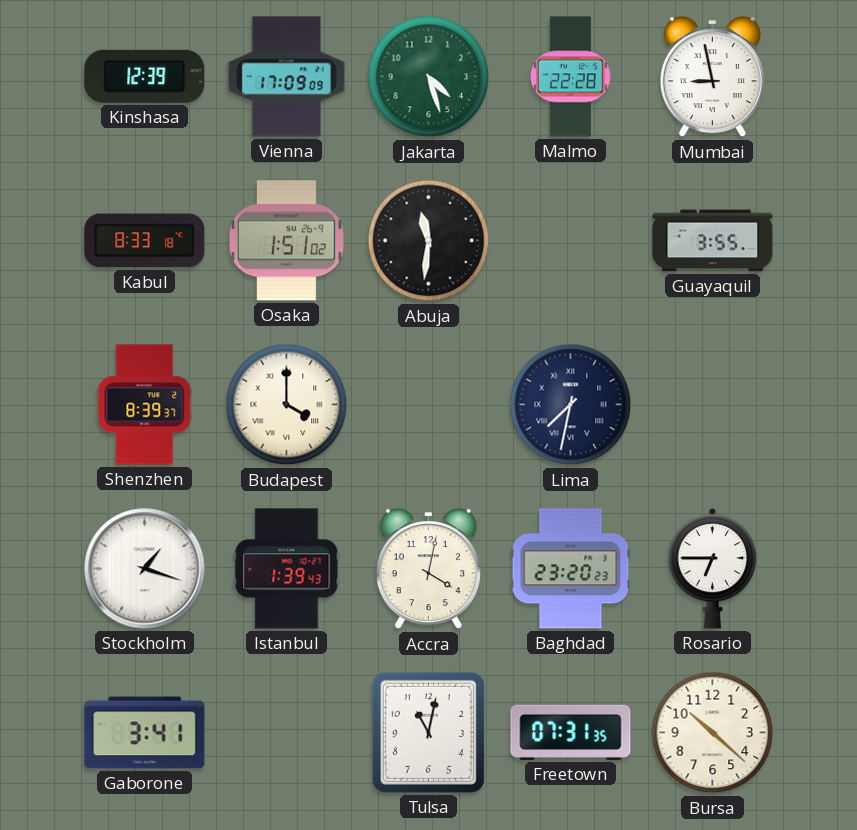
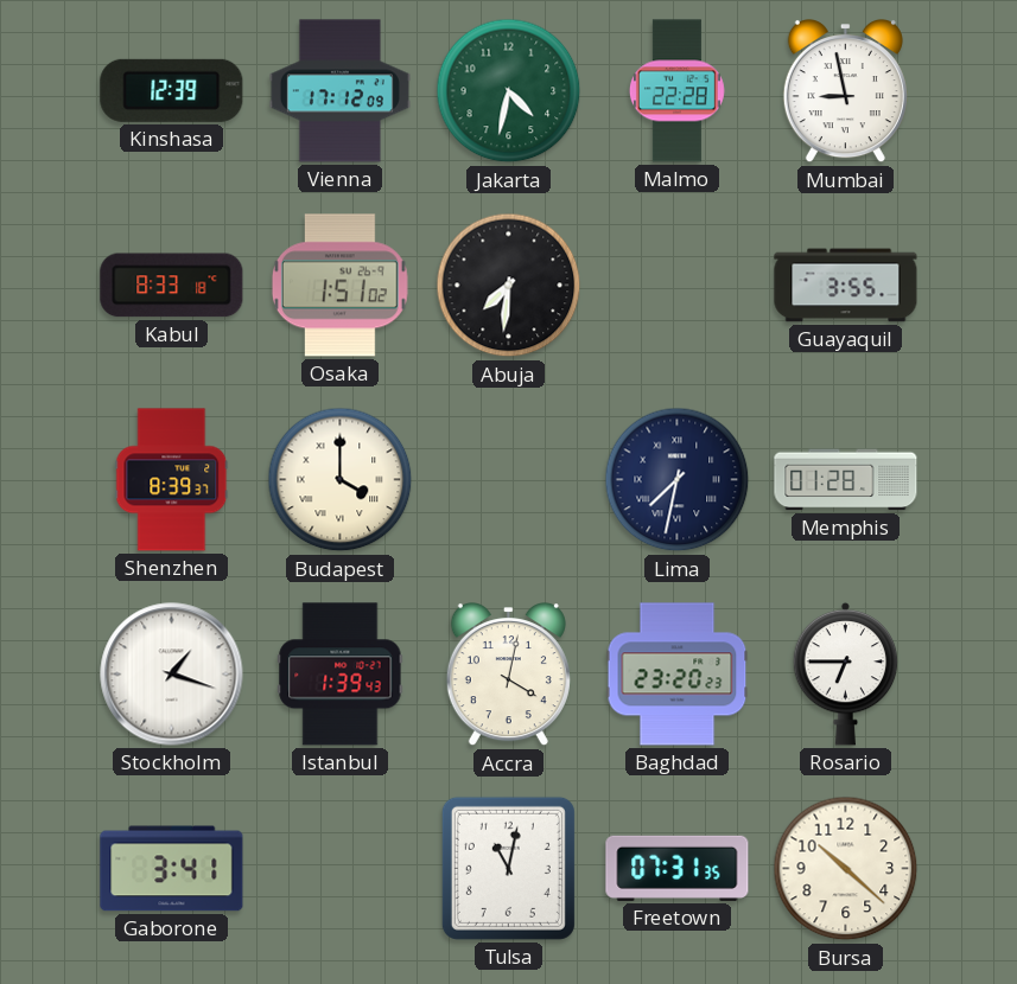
Vienna: 17:09 -> 17:12
Jakarta: 4:27 -> 4:32
Abuja: 11:31 -> 7:31
Memphis: none -> 01:28
